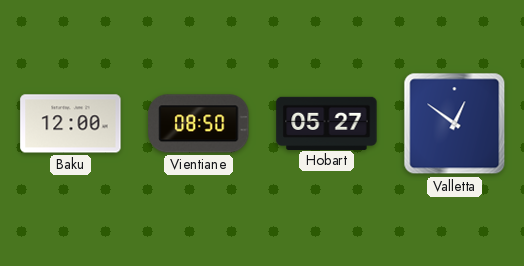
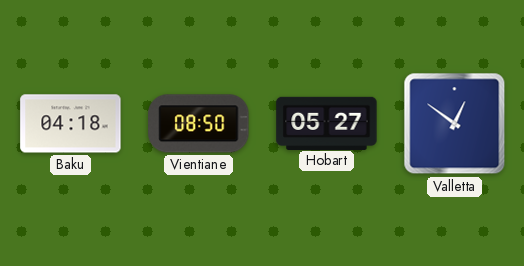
Baku: 12:00 -> 04:18
